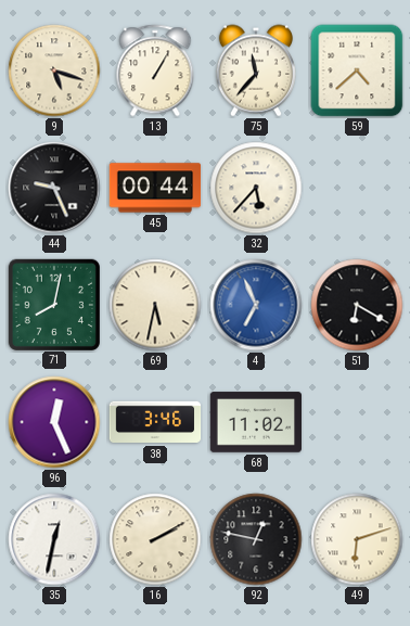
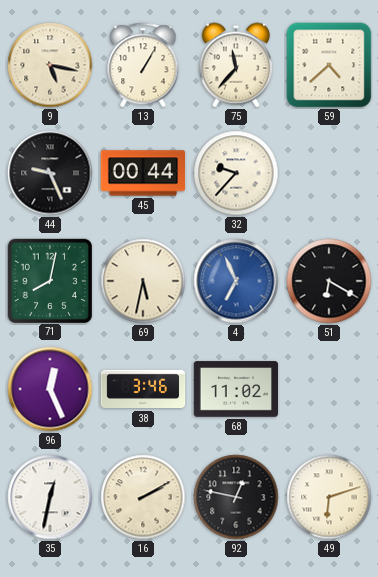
9: 5:18 -> 5:17
32: 5:37 -> 9:37
